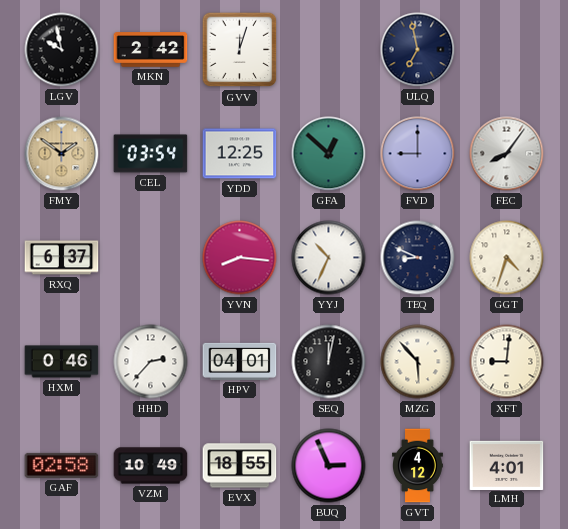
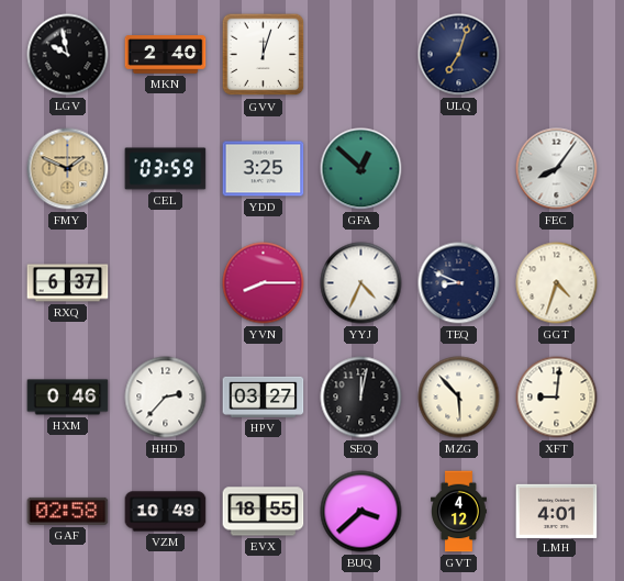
MKN: 2:42 -> 2:40
ULQ: 6:58 -> 7:03
FMY: 1:51 -> 1:49
CEL: 03:54 -> 03:59
YDD: 12:25 -> 3:25
FVD: 9:00 -> none
YVN: 8:16 -> 8:15
YYJ: 10:34 -> 4:34
HPV: 04:01 -> 03:27
BUQ: 2:56 -> 3:38
